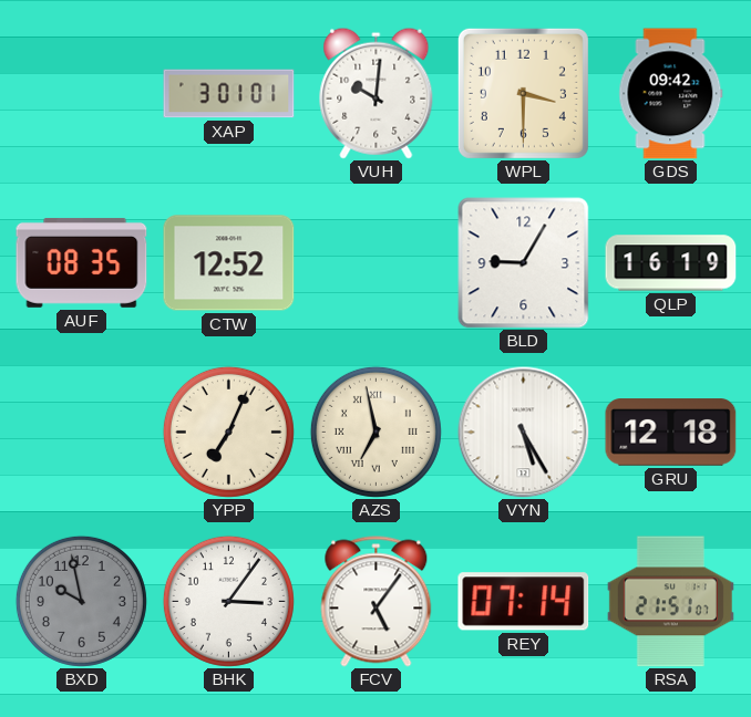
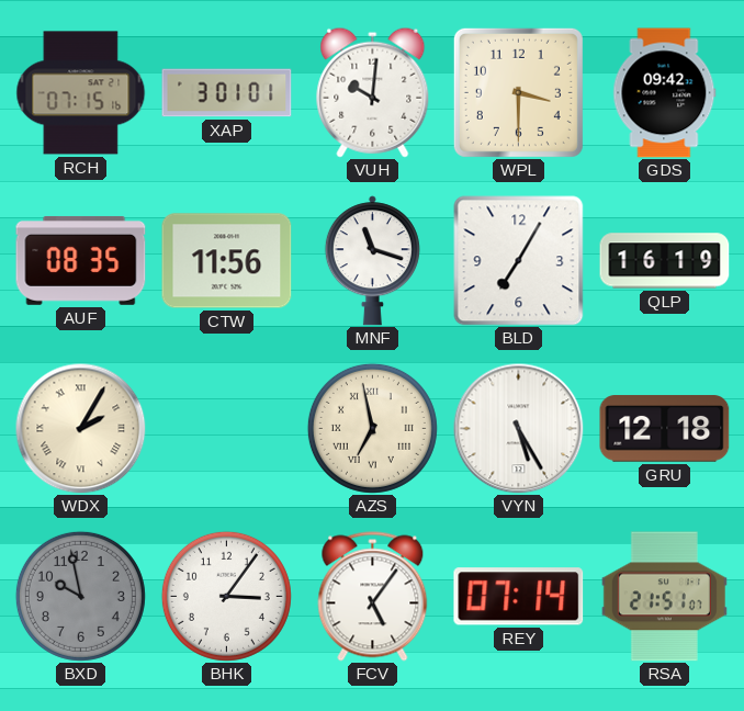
RCH: none -> 07:15
CTW: 12:52 -> 11:56
MNF: none -> 11:18
BLD: 9:05 -> 7:05
WDX: none -> 2:05
YPP: 7:04 -> none
